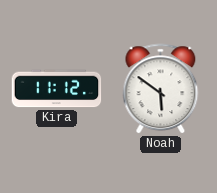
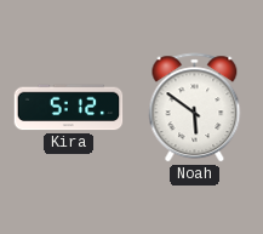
Kira: 11:12 -> 5:12
